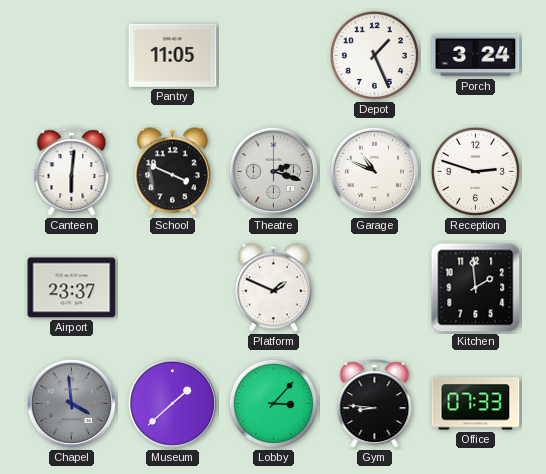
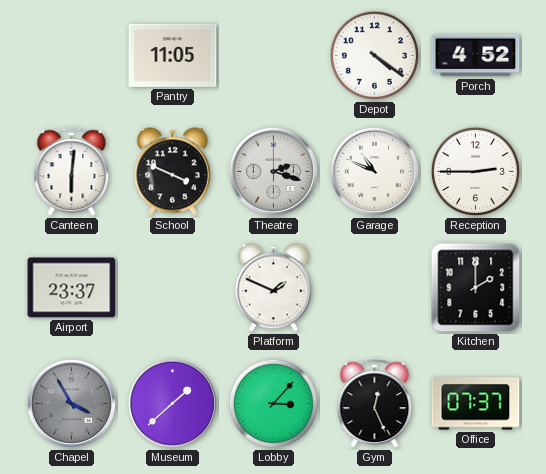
Depot: 1:26 -> 4:21
Porch: 3:24 -> 4:52
Reception: 2:48 -> 2:45
Kitchen: 1:59 -> 2:00
Chapel: 3:59 -> 3:55
Gym: 8:46 -> 12:26
Office: 07:33 -> 07:37
